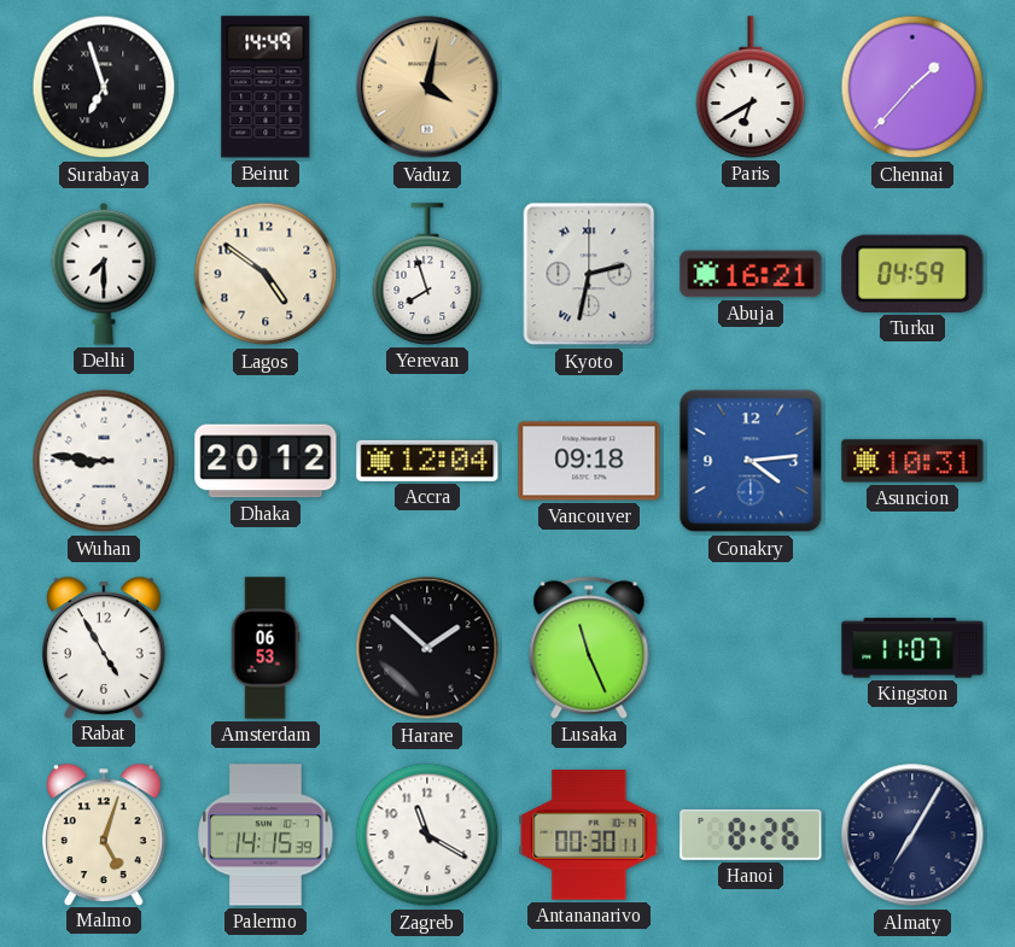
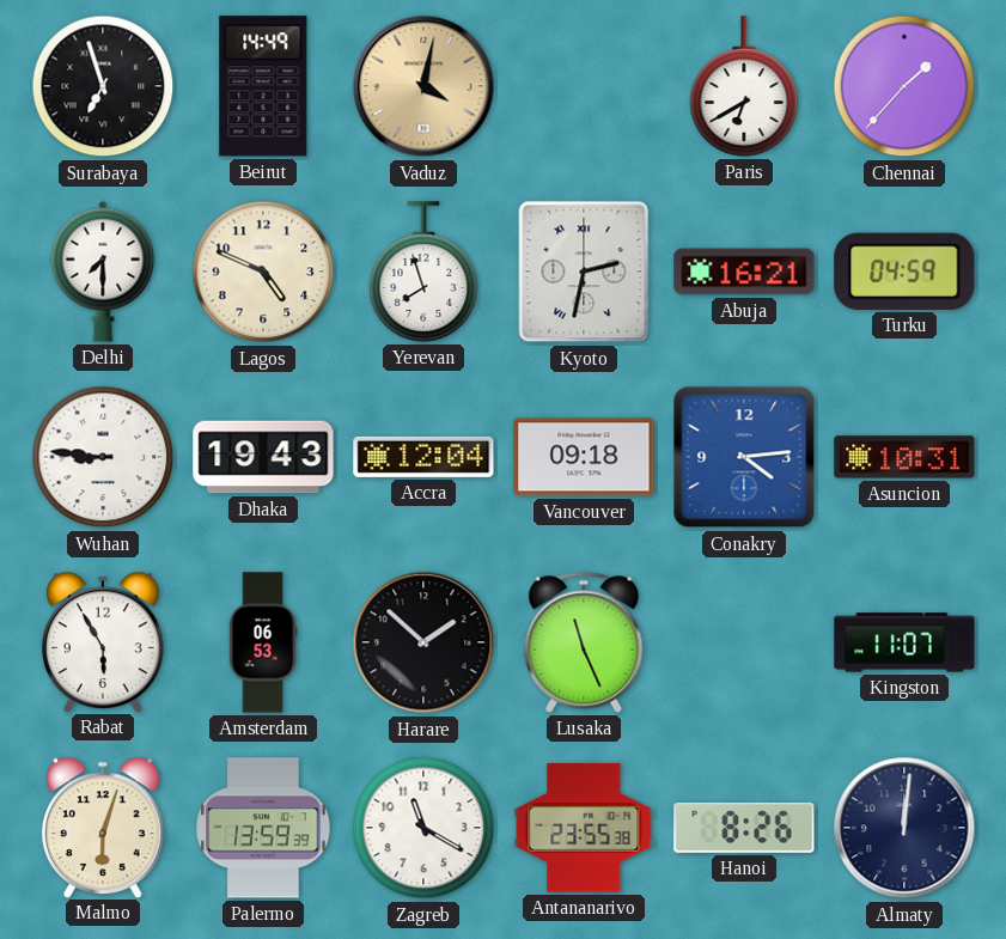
Lagos: 4:51 -> 4:49
Dhaka: 20:12 -> 19:43
Rabat: 4:55 -> 5:55
Malmo: 5:03 -> 6:03
Palermo: 14:15 -> 13:59
Antananarivo: 00:30 -> 23:55
Almaty: 7:05 -> 12:01
